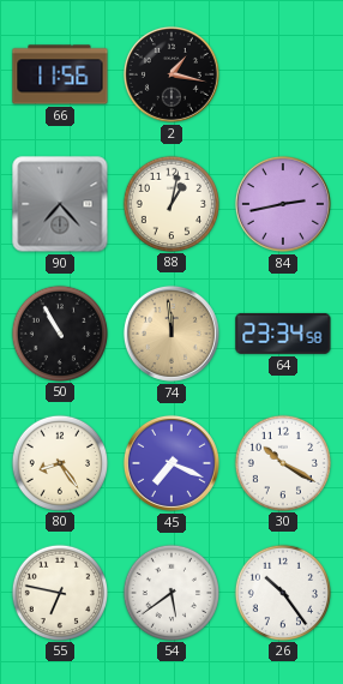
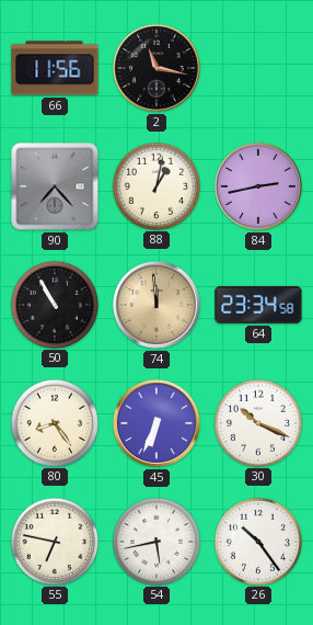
2: 1:17 -> 11:17
45: 7:19 -> 6:34
30: 10:20 -> 10:19
54: 5:39 -> 5:43
